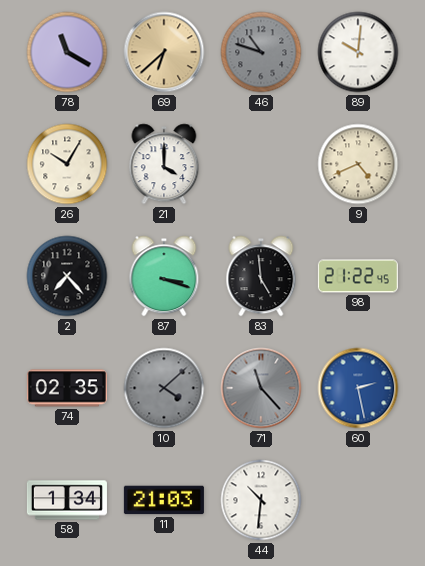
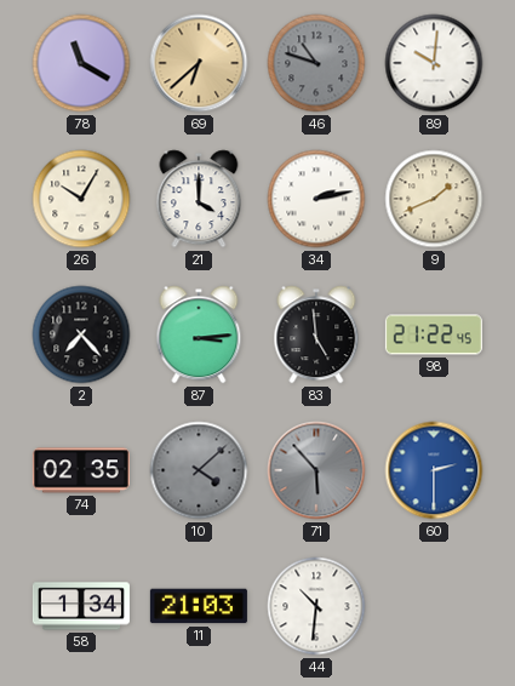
34: none -> 2:13
9: 4:41 -> 1:41
87: 3:18 -> 3:14
71: 11:23 -> 5:53
60: 2:28 -> 2:30
